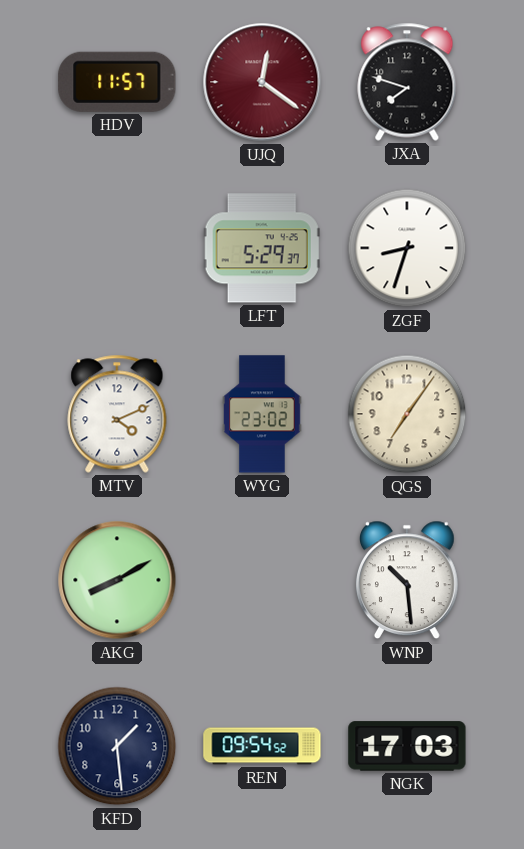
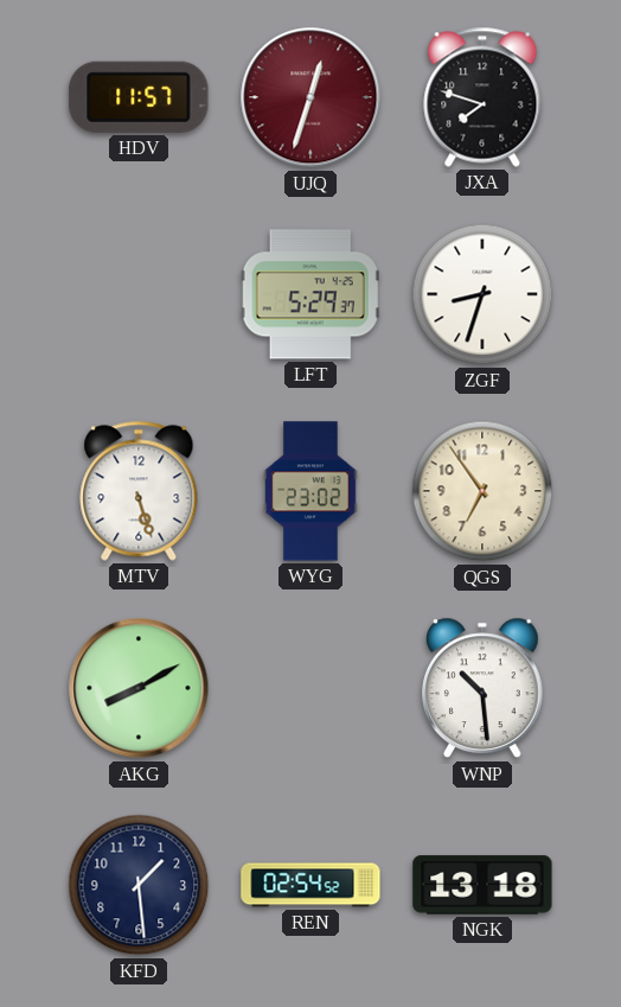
UJQ: 12:21 -> 12:33
MTV: 4:11 -> 5:27
QGS: 7:06 -> 6:54
REN: 09:54 -> 02:54
NGK: 17:03 -> 13:18
